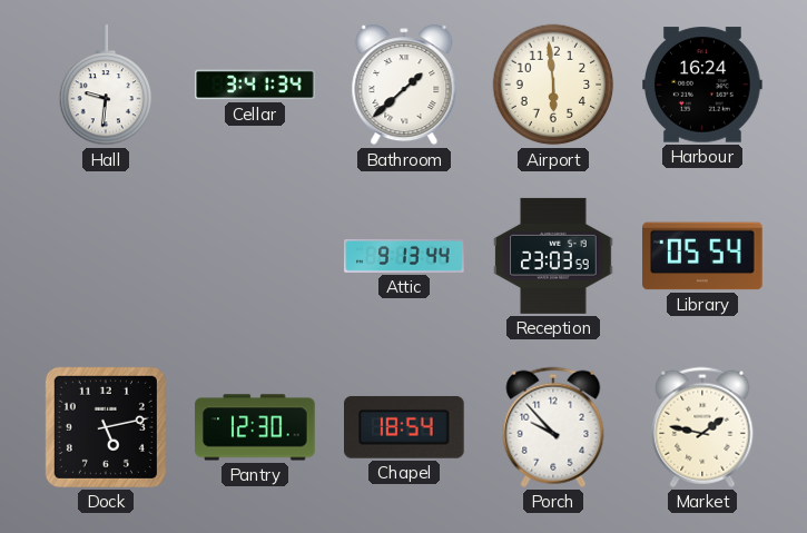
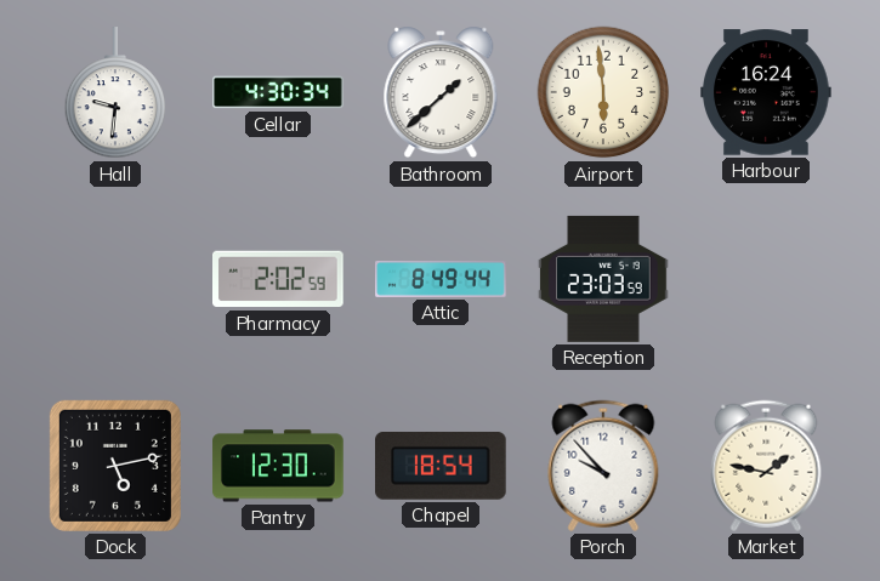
Cellar: 3:41 -> 4:30
Pharmacy: none -> 2:02
Attic: 9:13 -> 8:49
Library: 05:54 -> none
